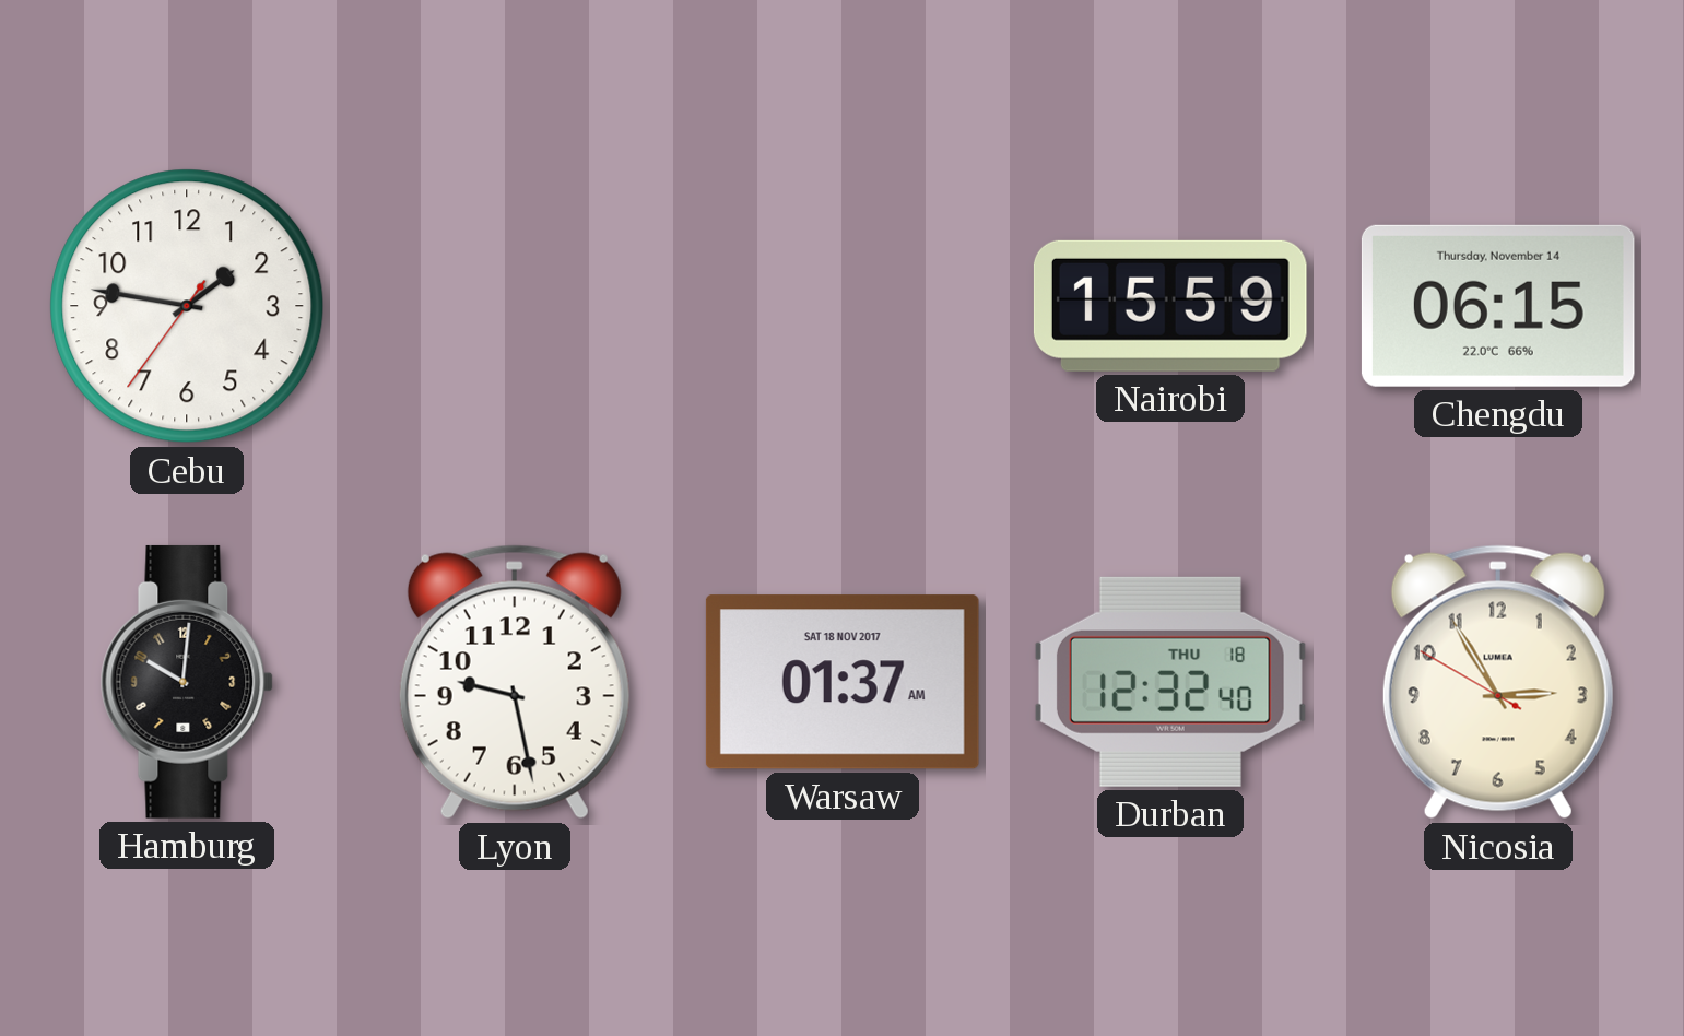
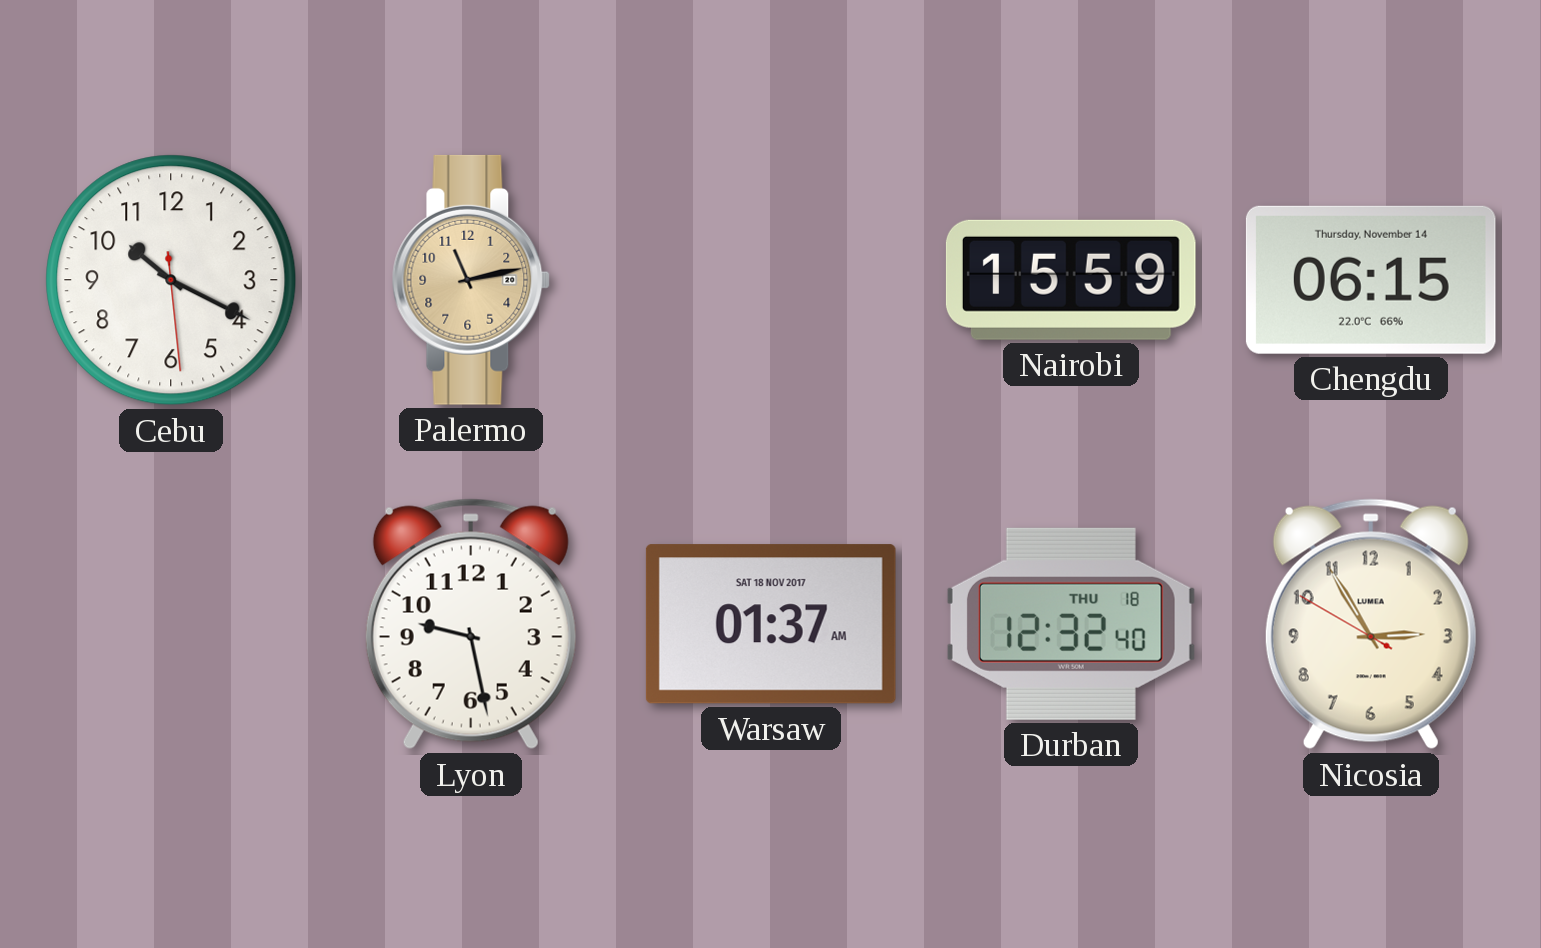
Cebu: 1:46 -> 10:19
Palermo: none -> 11:13
Hamburg: 10:01 -> none
